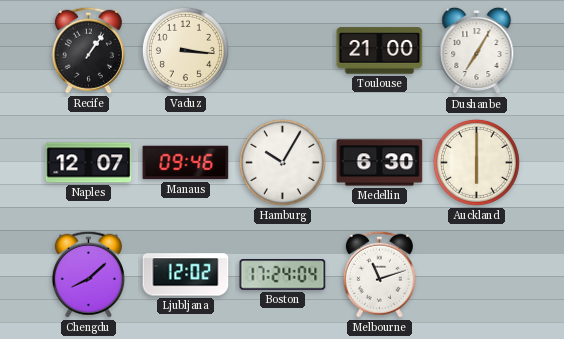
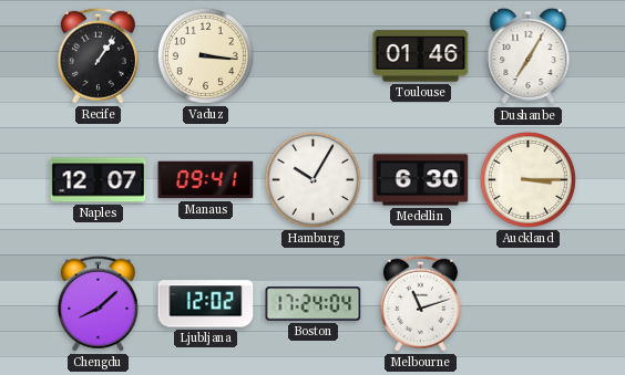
Toulouse: 21:00 -> 01:46
Manaus: 09:46 -> 09:41
Auckland: 6:00 -> 3:15
